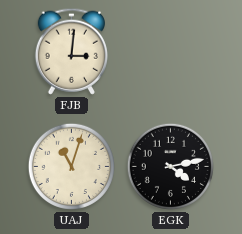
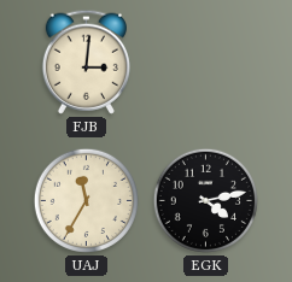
UAJ: 11:03 -> 11:35
